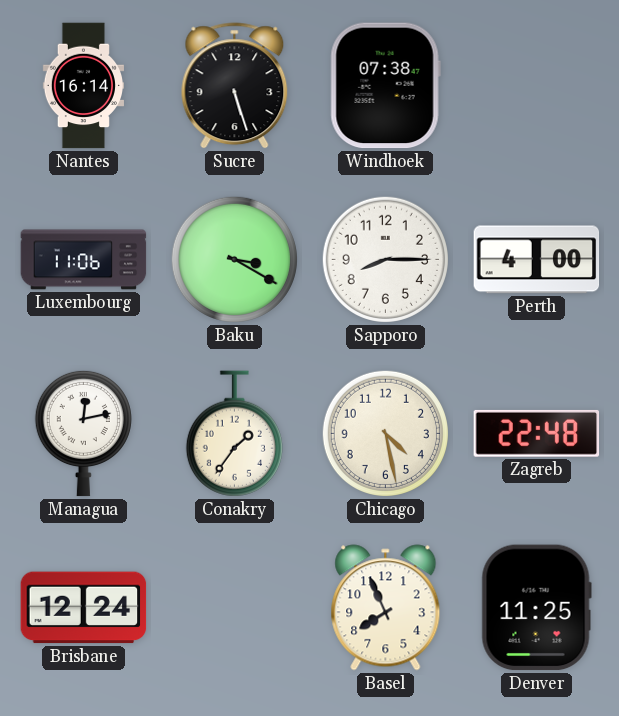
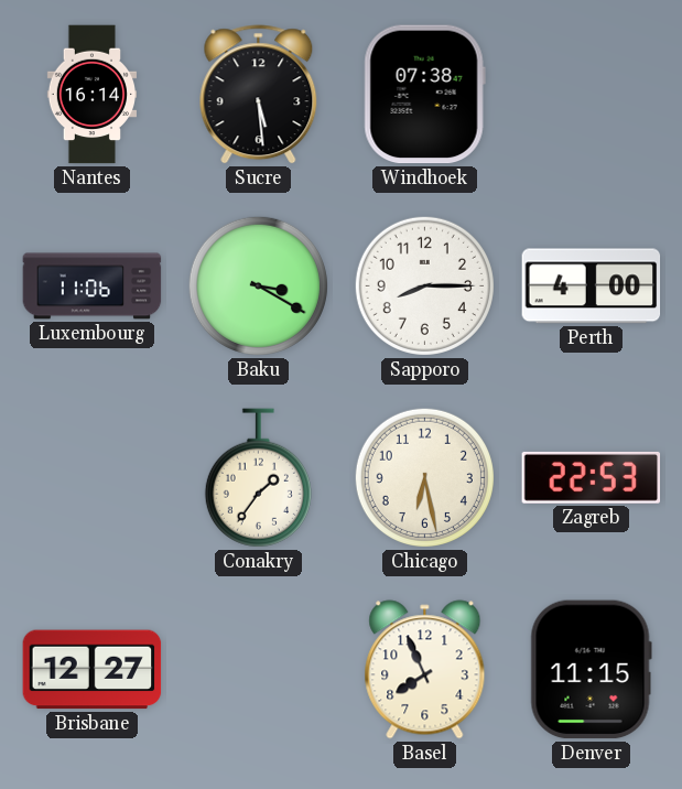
Sucre: 5:27 -> 5:29
Managua: 12:13 -> none
Chicago: 4:28 -> 6:28
Zagreb: 22:48 -> 22:53
Brisbane: 12:24 -> 12:27
Denver: 11:25 -> 11:15
